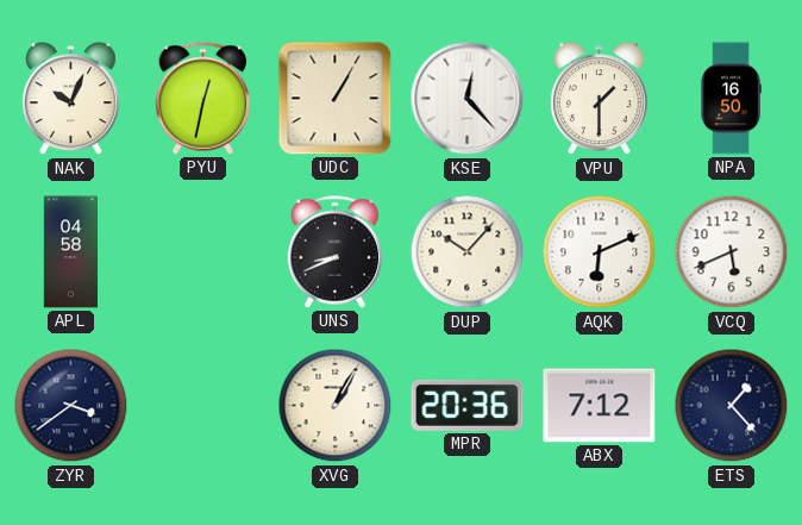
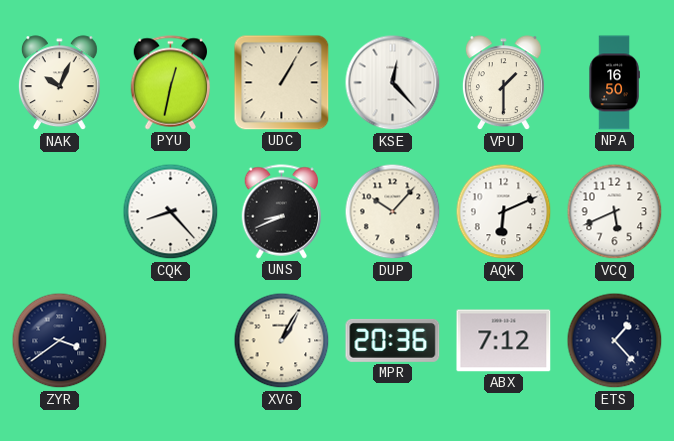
APL: 04:58 -> none
CQK: none -> 8:23
